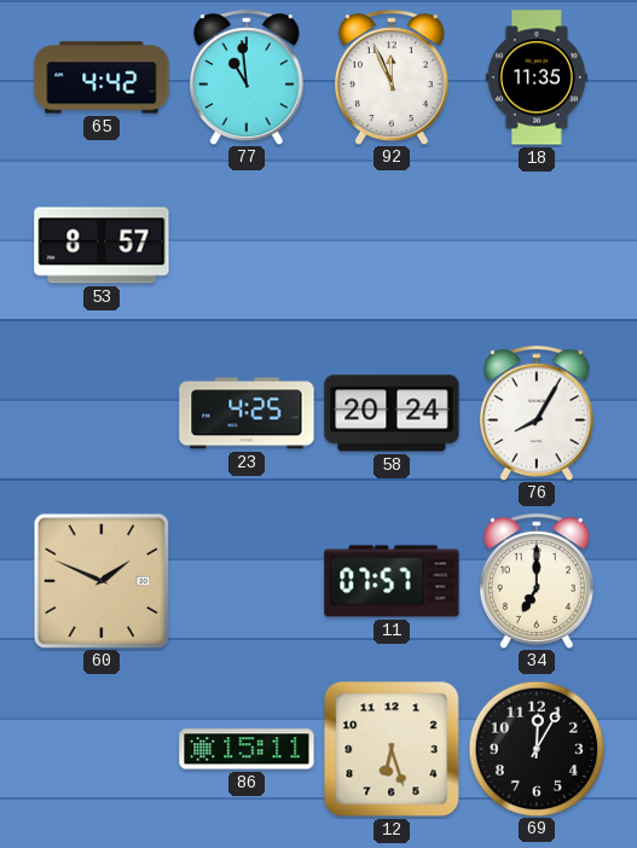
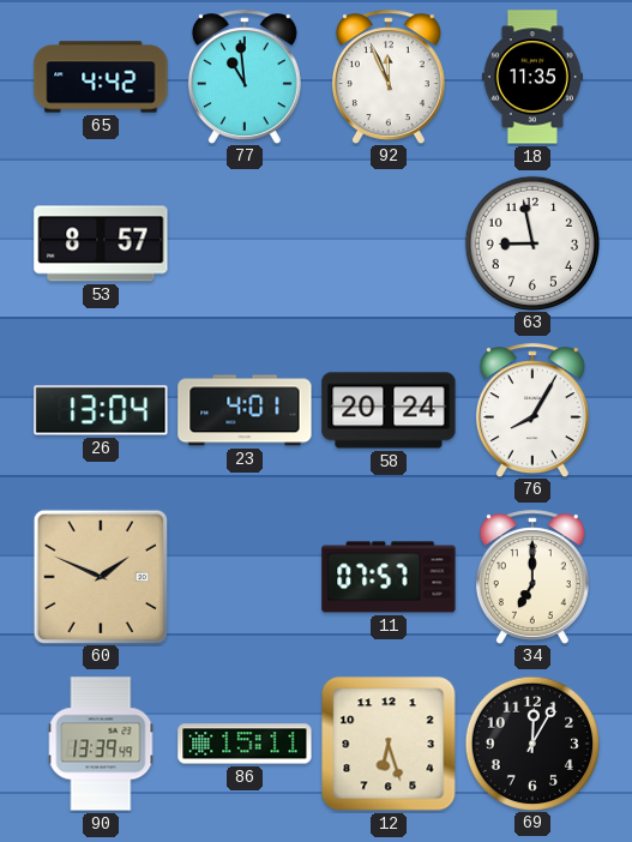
63: none -> 8:58
26: none -> 13:04
23: 4:25 -> 4:01
90: none -> 13:39
